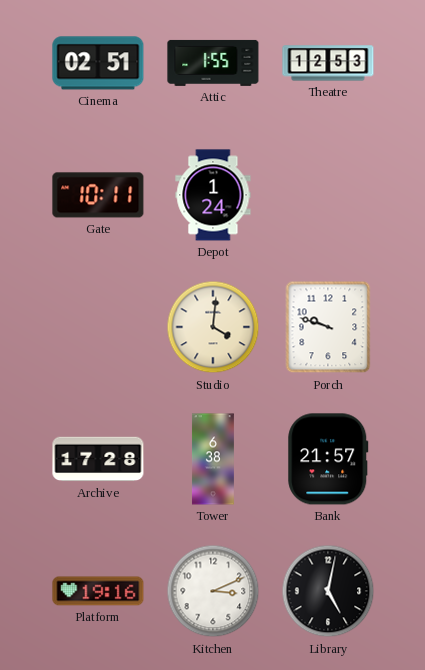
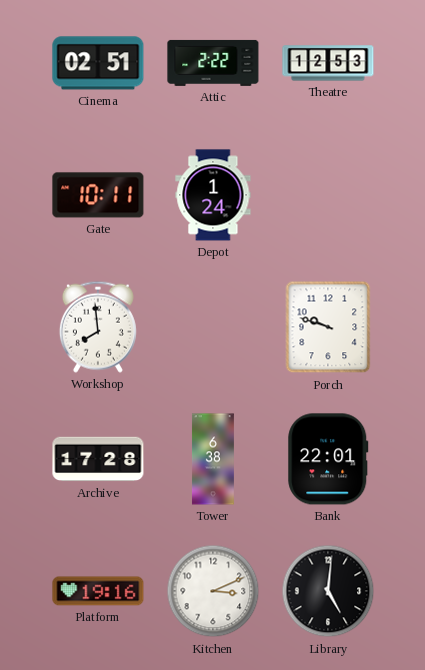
Attic: 1:55 -> 2:22
Workshop: none -> 7:59
Studio: 4:01 -> none
Bank: 21:57 -> 22:01
Library: 5:02 -> 5:01
